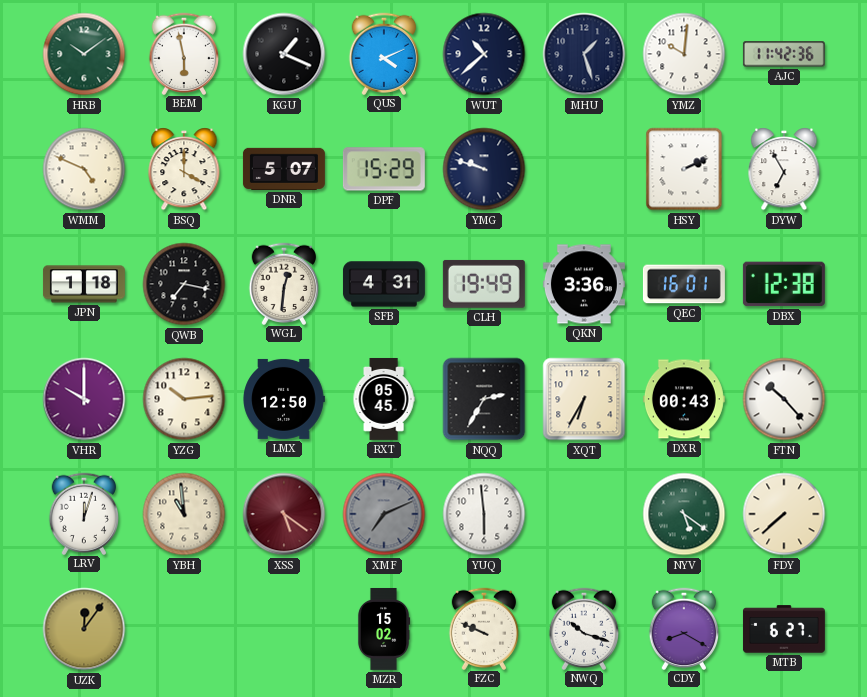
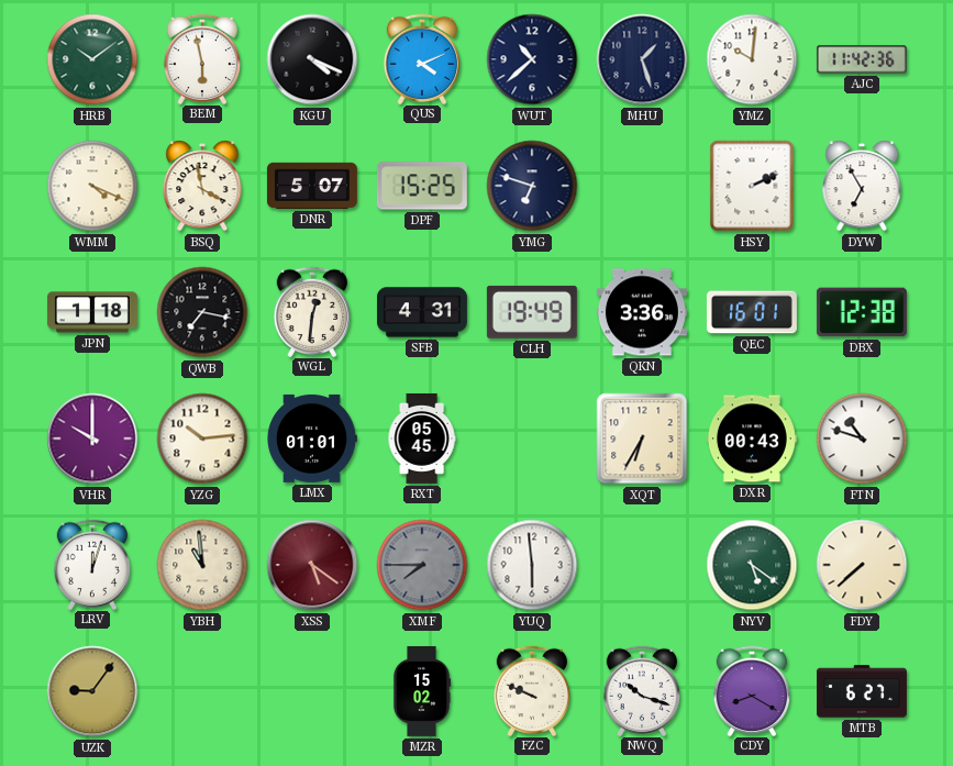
KGU: 1:19 -> 4:19
WMM: 4:49 -> 4:19
BSQ: 4:00 -> 3:58
DPF: 15:29 -> 15:25
YMG: 9:48 -> 6:48
LMX: 12:50 -> 01:01
NQQ: 2:35 -> none
FTN: 10:23 -> 10:48
XMF: 7:11 -> 7:45
UZK: 12:06 -> 9:06
